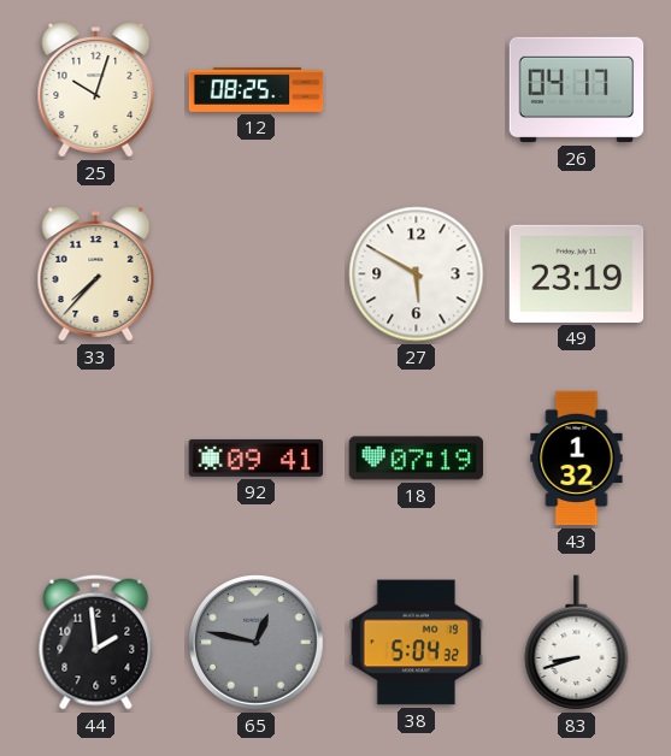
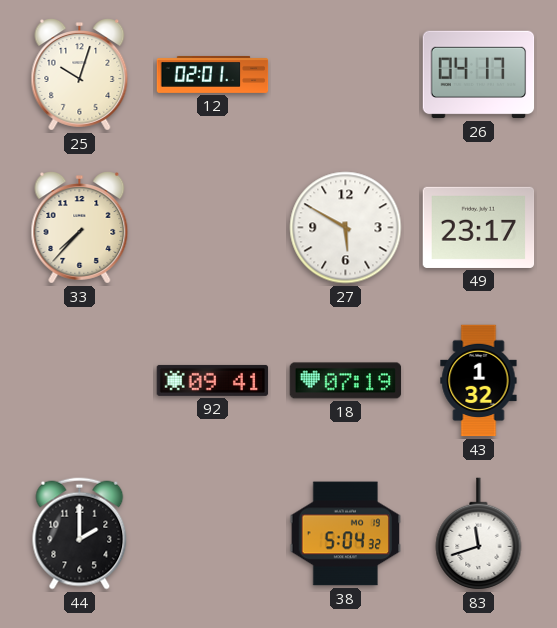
12: 08:25 -> 02:01
49: 23:19 -> 23:17
44: 1:59 -> 2:00
65: 12:47 -> none
83: 8:42 -> 11:42
